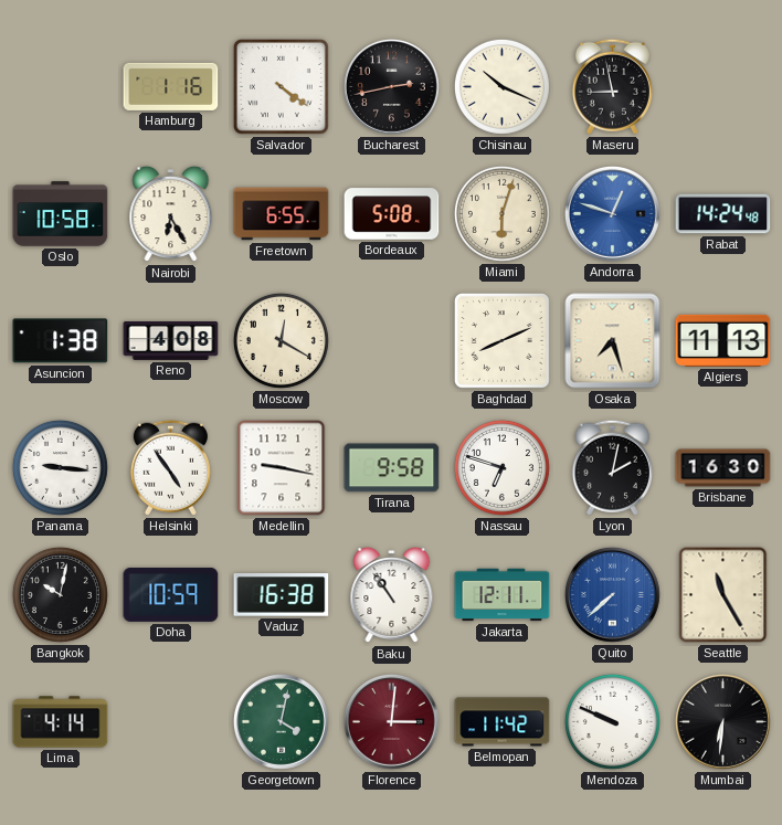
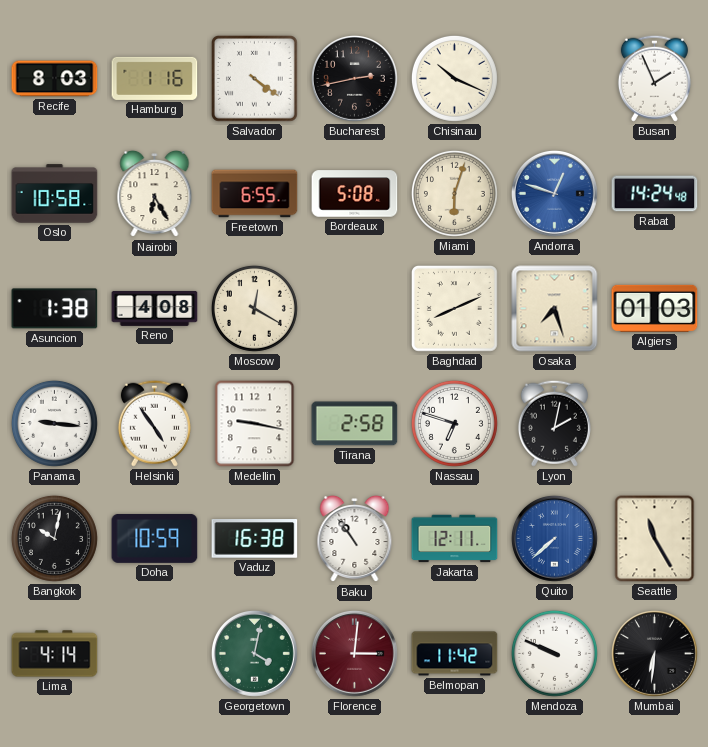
Recife: none -> 8:03
Maseru: 8:58 -> none
Busan: none -> 1:56
Algiers: 11:13 -> 01:03
Tirana: 9:58 -> 2:58
Brisbane: 16:30 -> none
